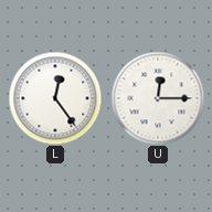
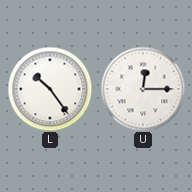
L: 12:24 -> 10:24
